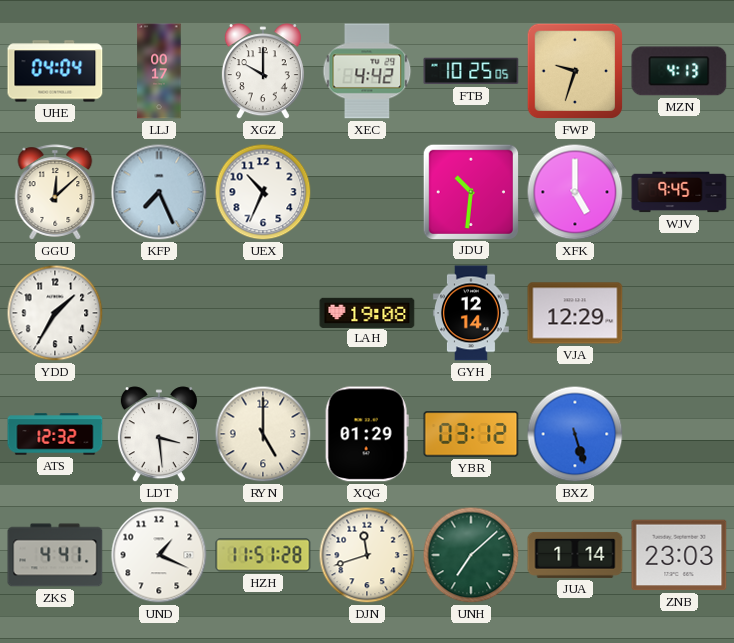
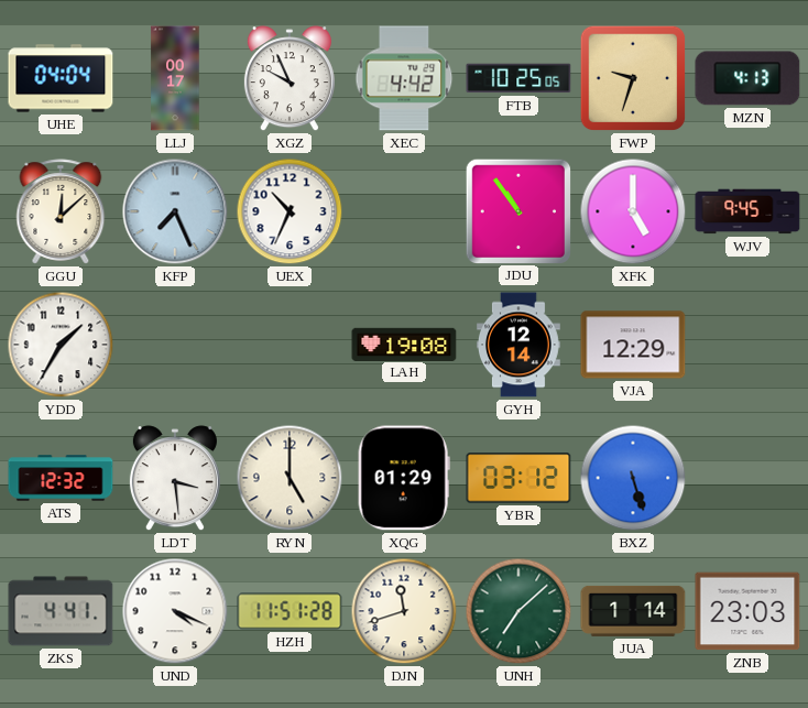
XGZ: 10:00 -> 9:56
JDU: 10:31 -> 10:54
UND: 1:19 -> 4:19
